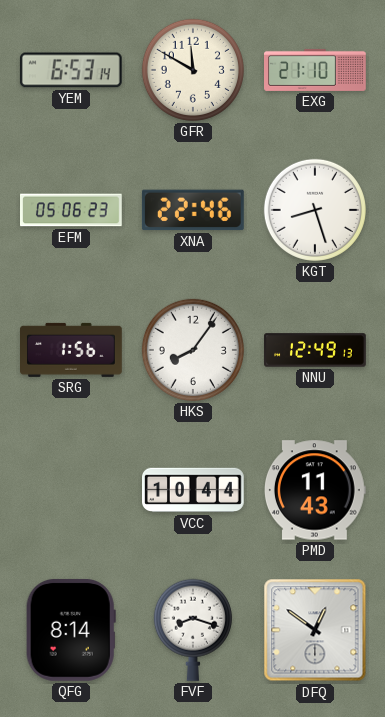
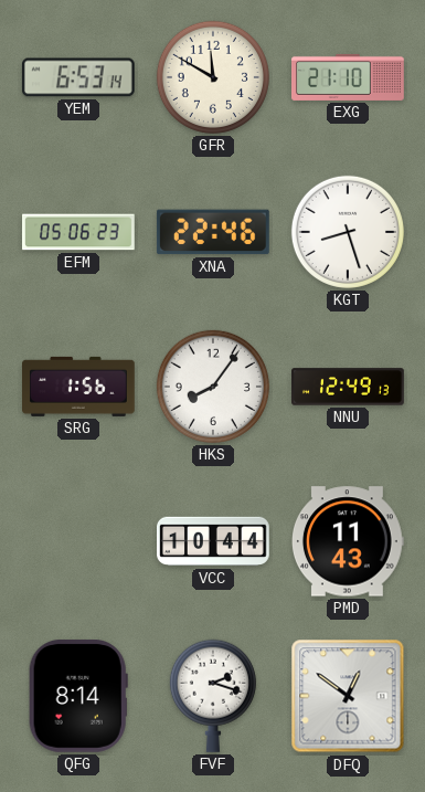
FVF: 8:18 -> 2:18
